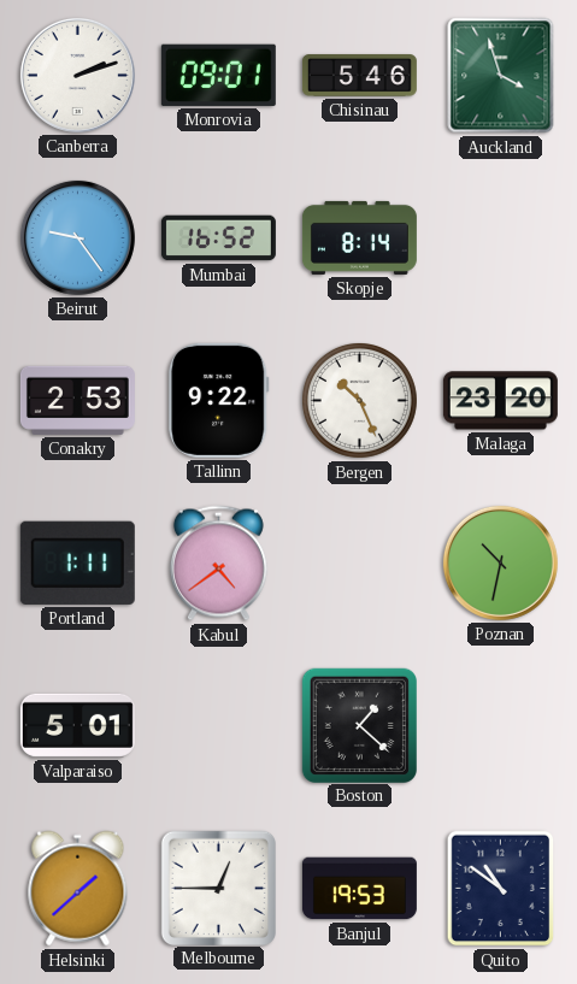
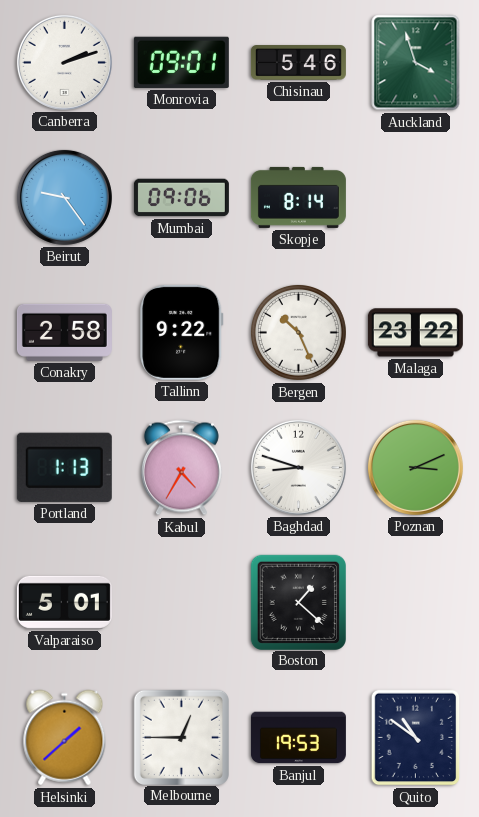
Mumbai: 16:52 -> 09:06
Conakry: 2:53 -> 2:58
Malaga: 23:20 -> 23:22
Portland: 1:11 -> 1:13
Kabul: 4:39 -> 4:35
Baghdad: none -> 8:48
Poznan: 10:32 -> 3:11
